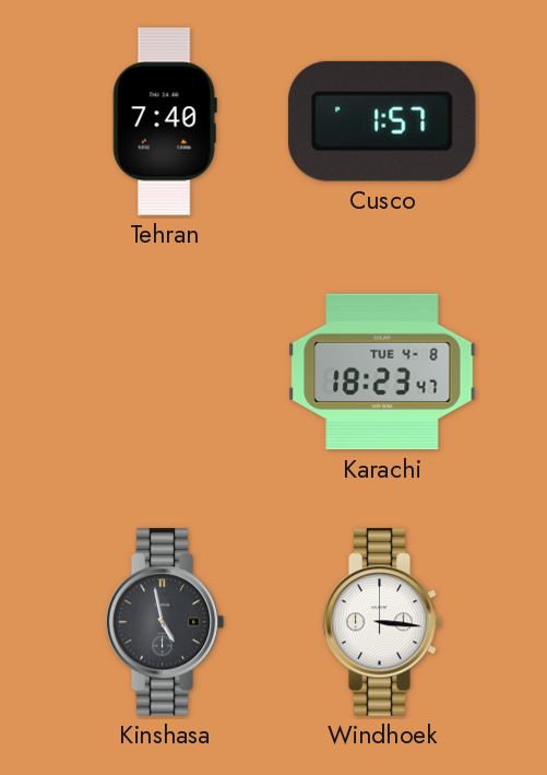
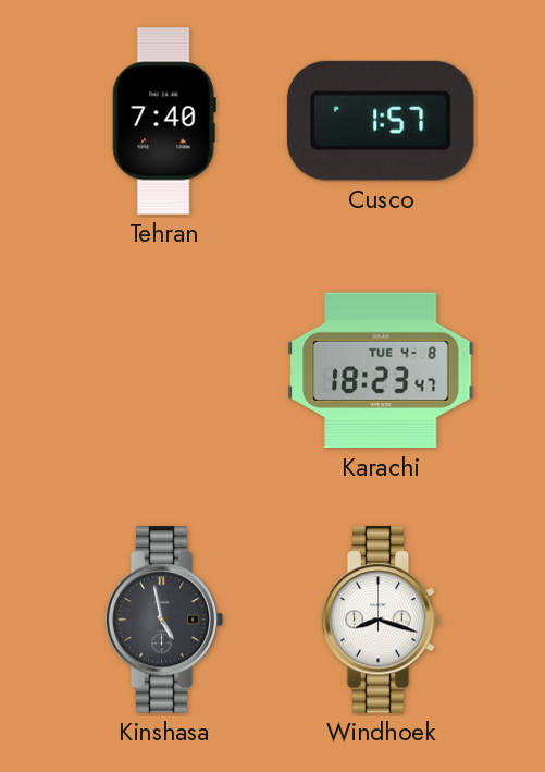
Windhoek: 3:16 -> 8:18
